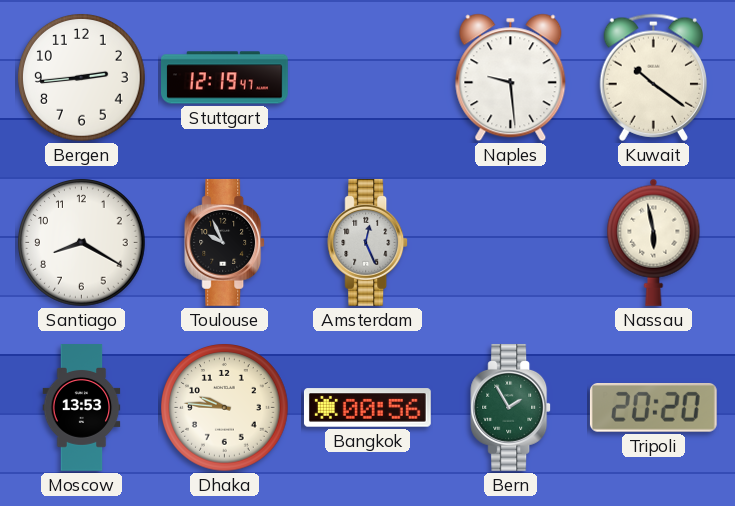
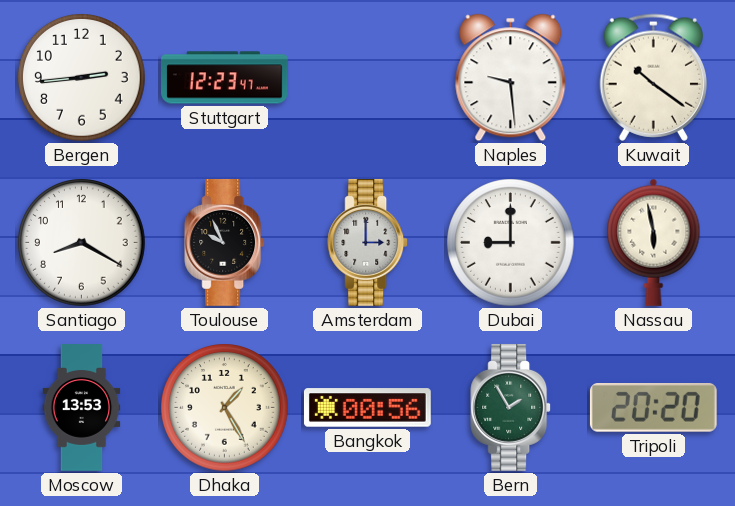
Stuttgart: 12:19 -> 12:23
Amsterdam: 12:26 -> 3:00
Dubai: none -> 9:00
Dhaka: 9:46 -> 1:25
